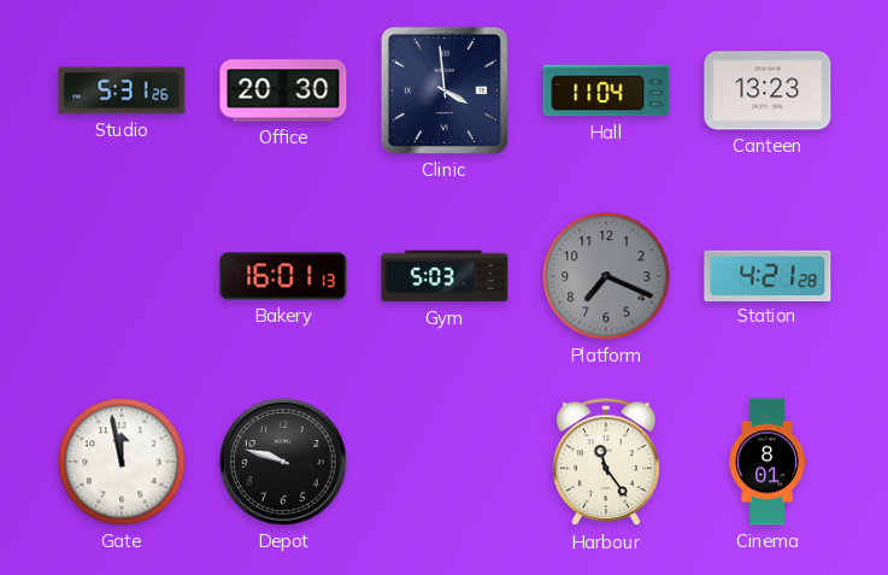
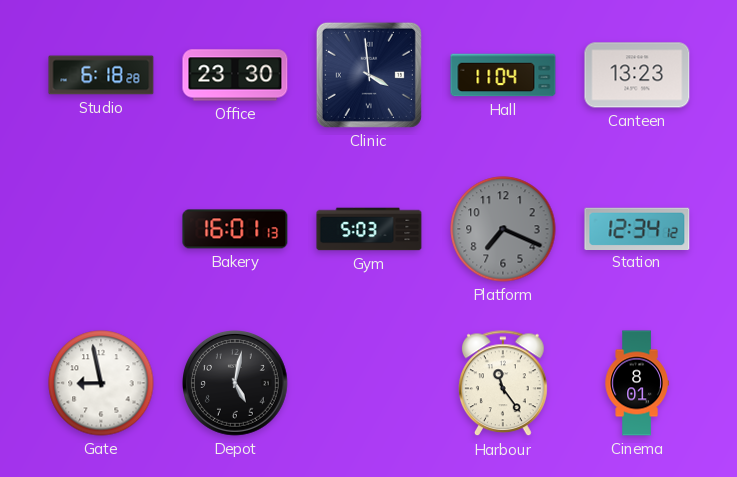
Studio: 5:31 -> 6:18
Office: 20:30 -> 23:30
Station: 4:21 -> 12:34
Gate: 11:58 -> 8:58
Depot: 9:48 -> 5:02
